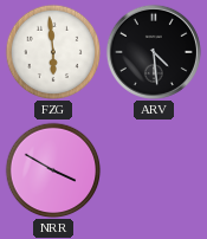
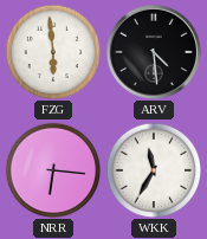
NRR: 3:50 -> 6:16
WKK: none -> 11:35
